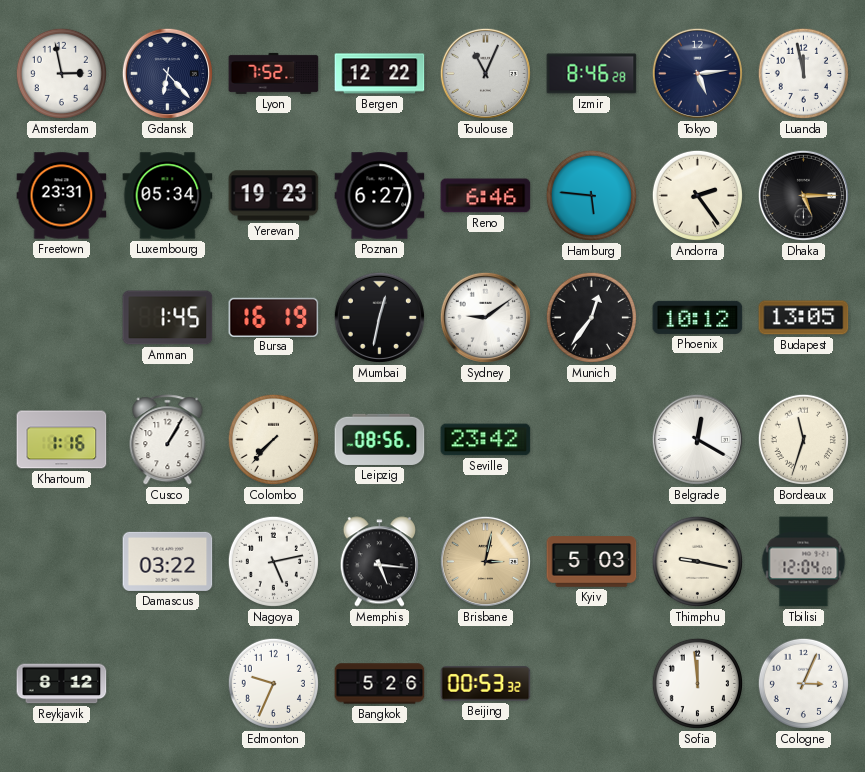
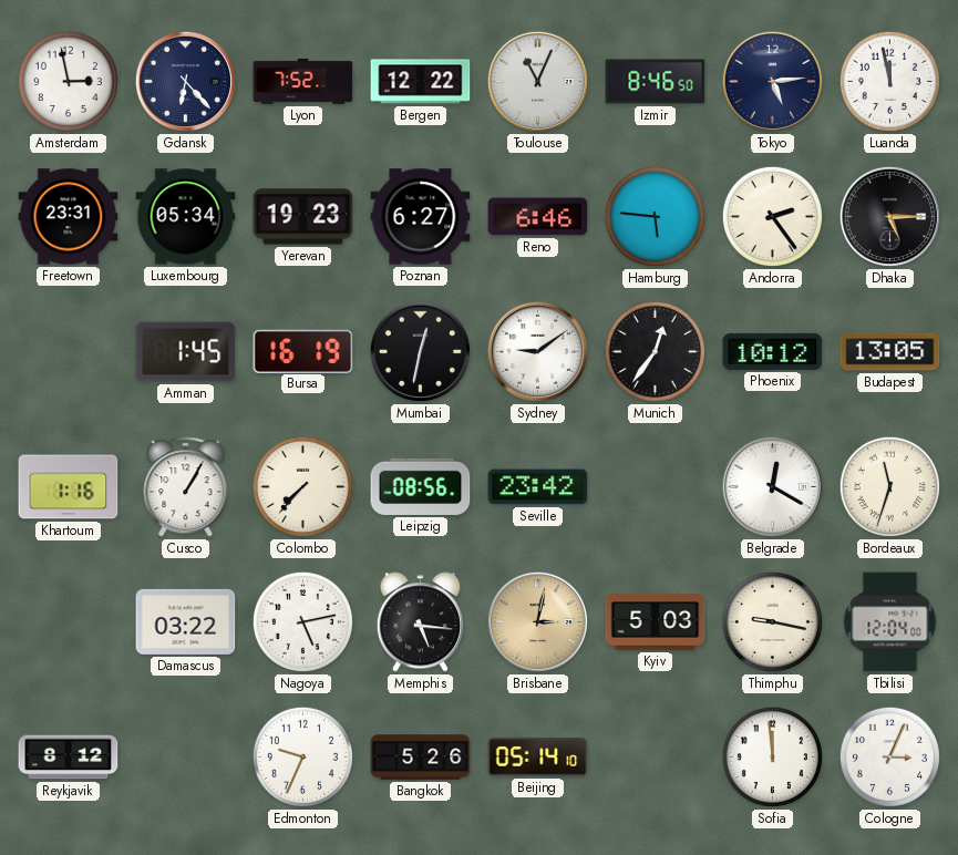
Izmir: 8:46:28 -> 8:46:50
Beijing: 00:53 -> 05:14
